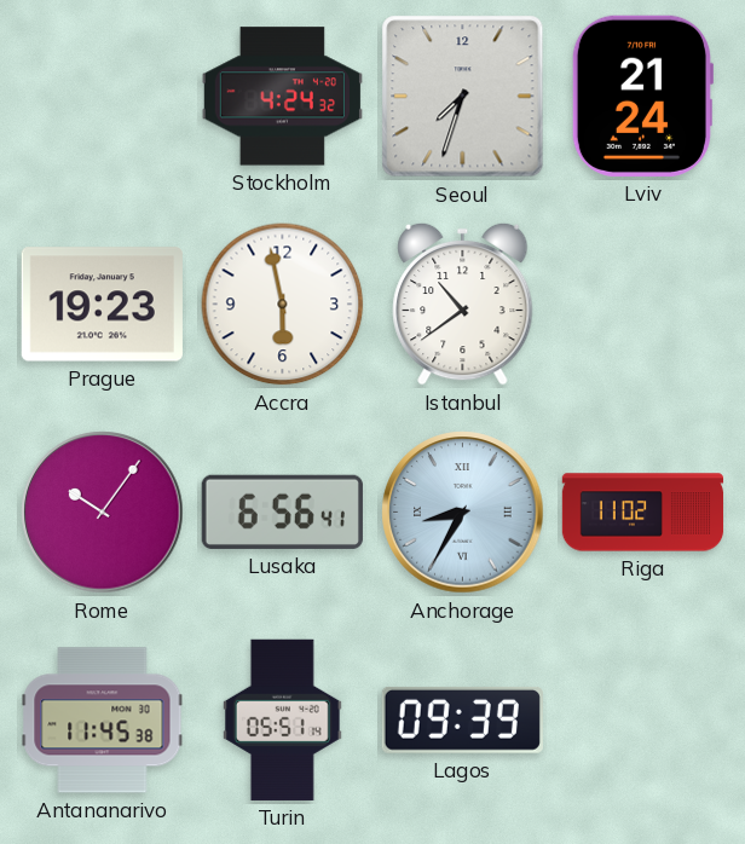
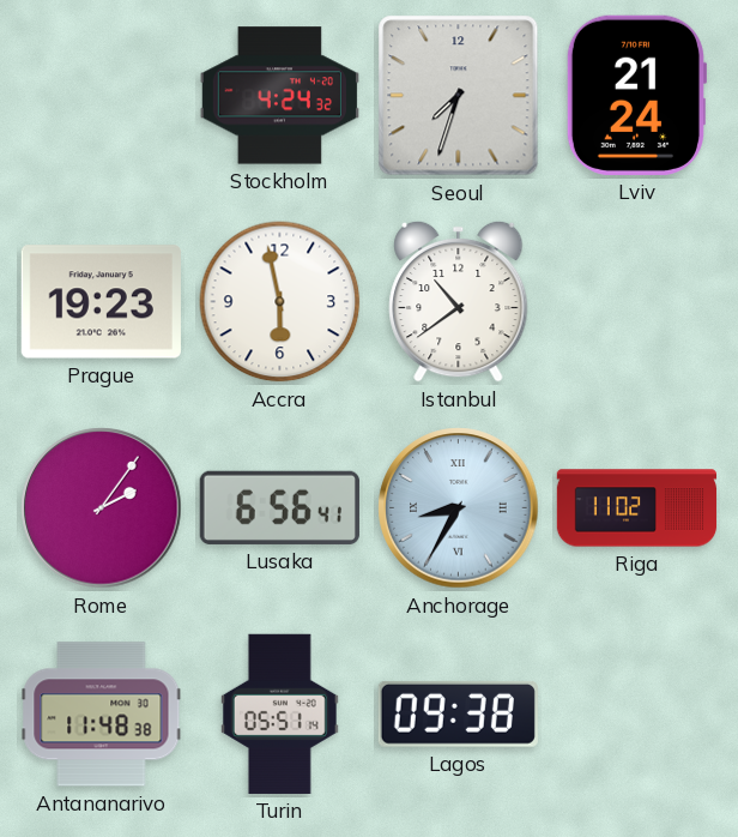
Rome: 10:06 -> 2:06
Antananarivo: 11:45 -> 11:48
Lagos: 09:39 -> 09:38
